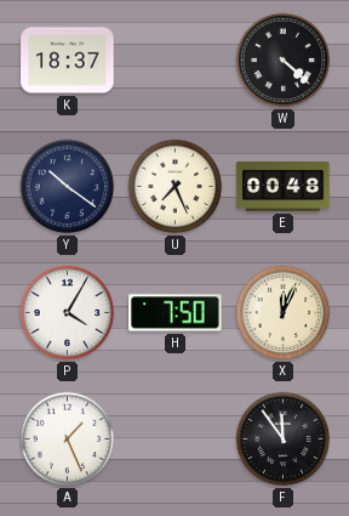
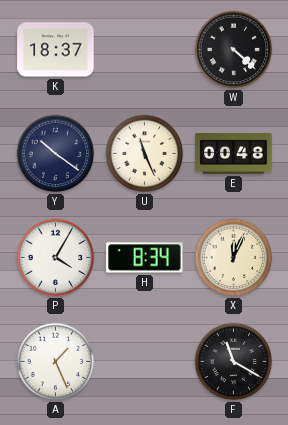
U: 7:26 -> 11:26
H: 7:50 -> 8:34
F: 11:54 -> 11:20
